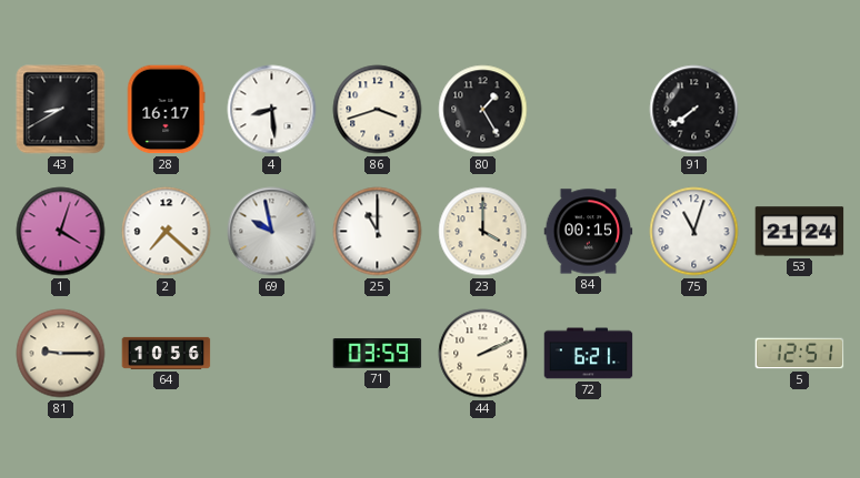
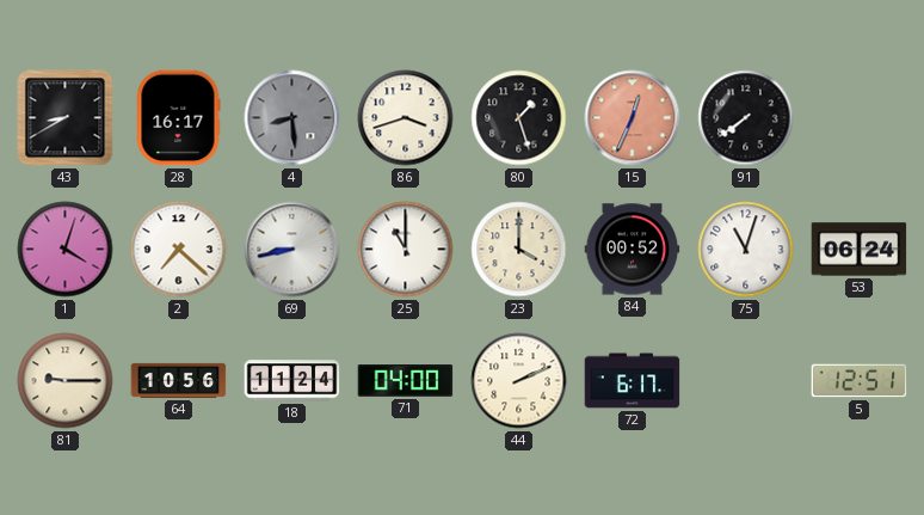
4 dial: white -> grey
80: 1:25 -> 1:27
15: none -> 12:34
69: 9:58 -> 8:43
84: 00:15 -> 00:52
53: 21:24 -> 06:24
18: none -> 11:24
71: 03:59 -> 04:00
72: 6:21 -> 6:17
